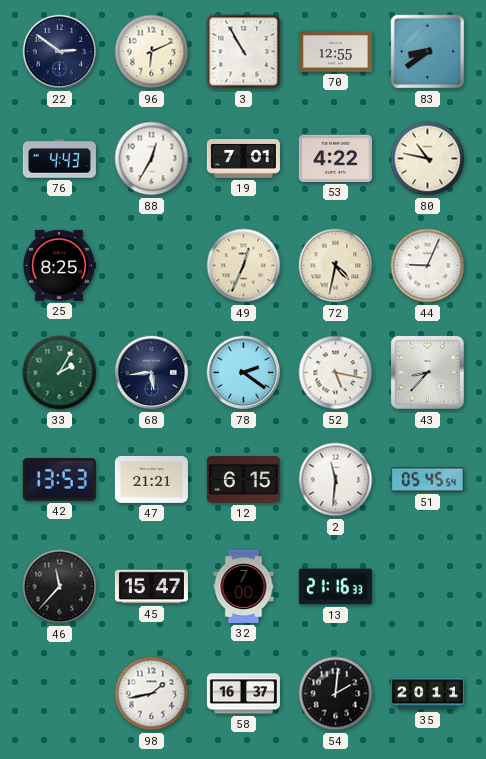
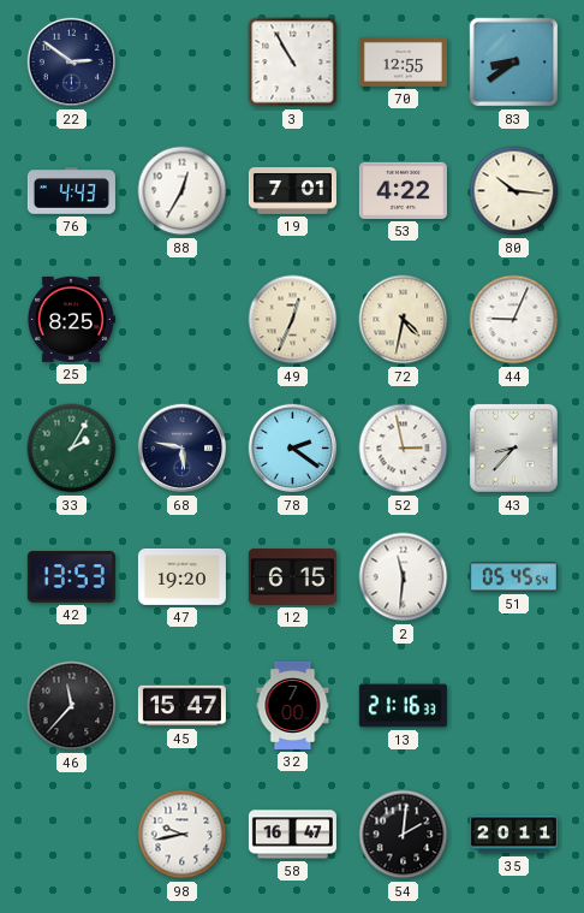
96: 6:11 -> none
80: 10:47 -> 10:16
68: 5:44 -> 5:47
52: 5:17 -> 2:58
47: 21:21 -> 19:20
98: 1:43 -> 9:43
58: 16:37 -> 16:47
